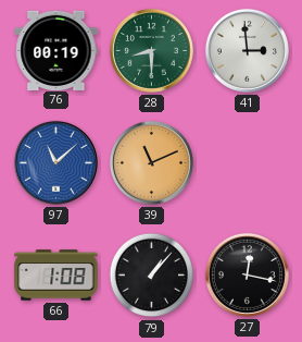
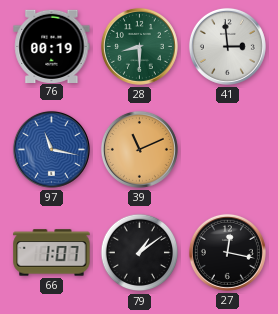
97: 11:08 -> 11:17
66: 1:08 -> 1:07
79: 1:07 -> 1:09
